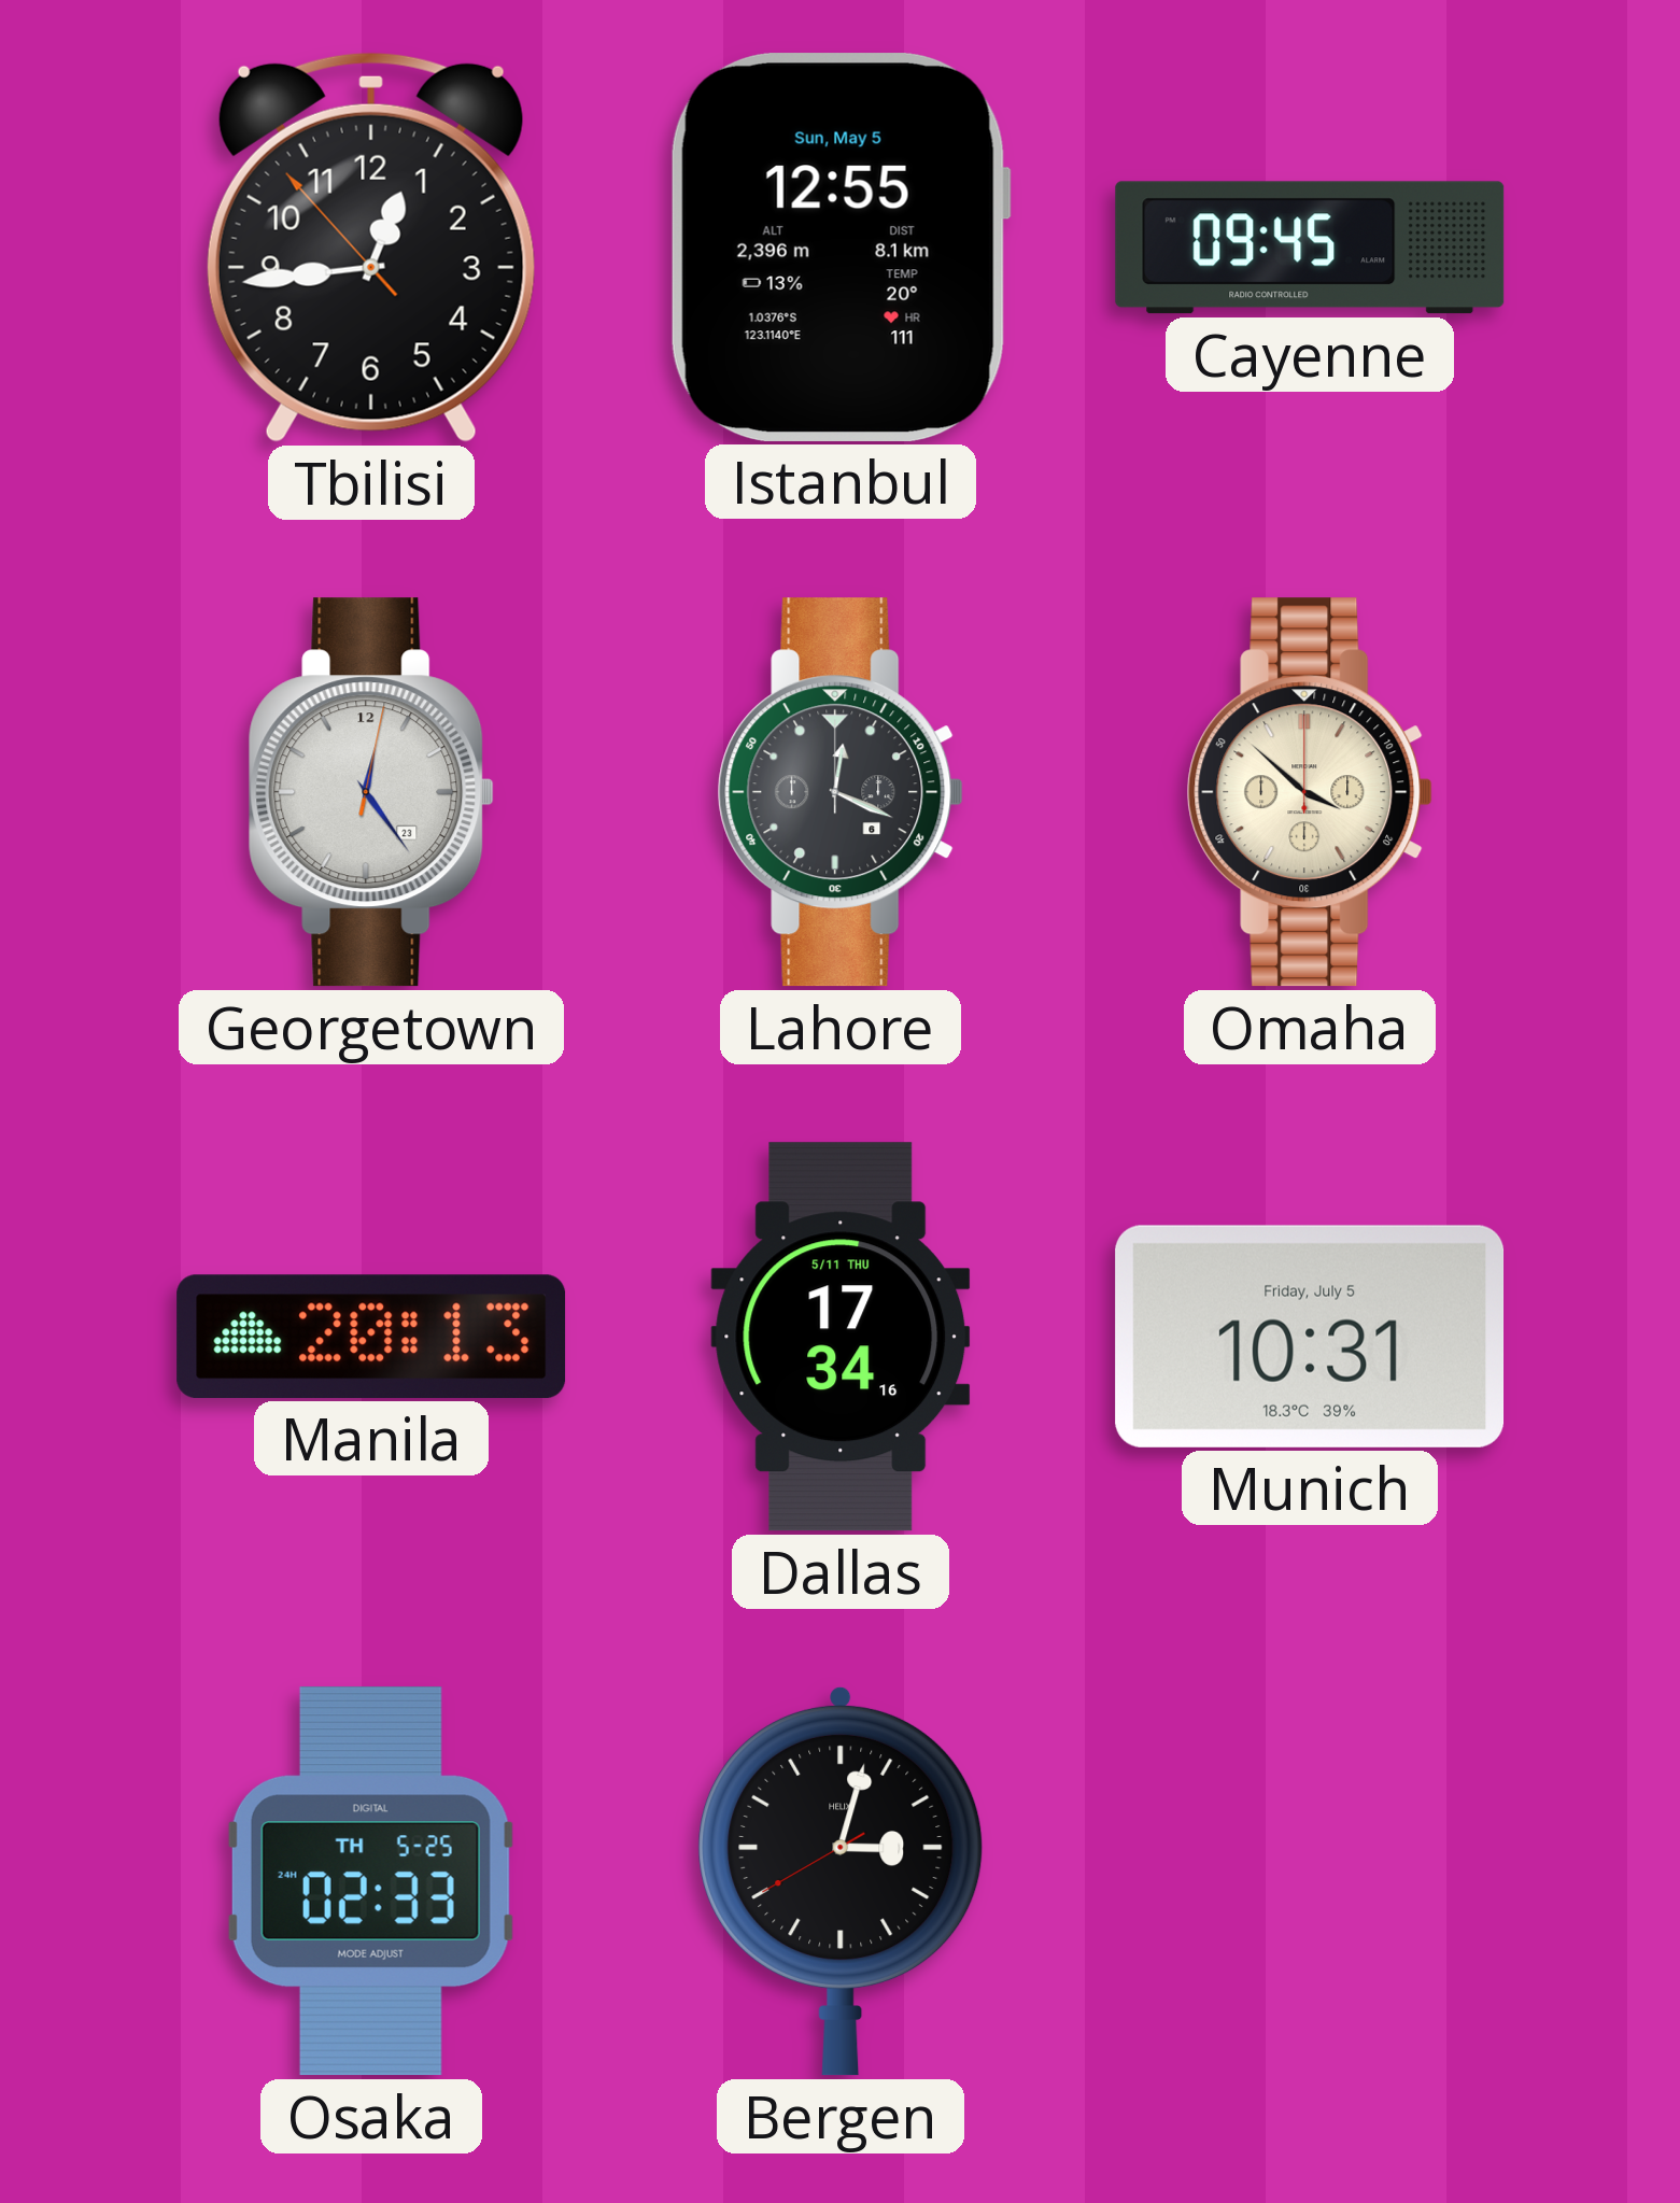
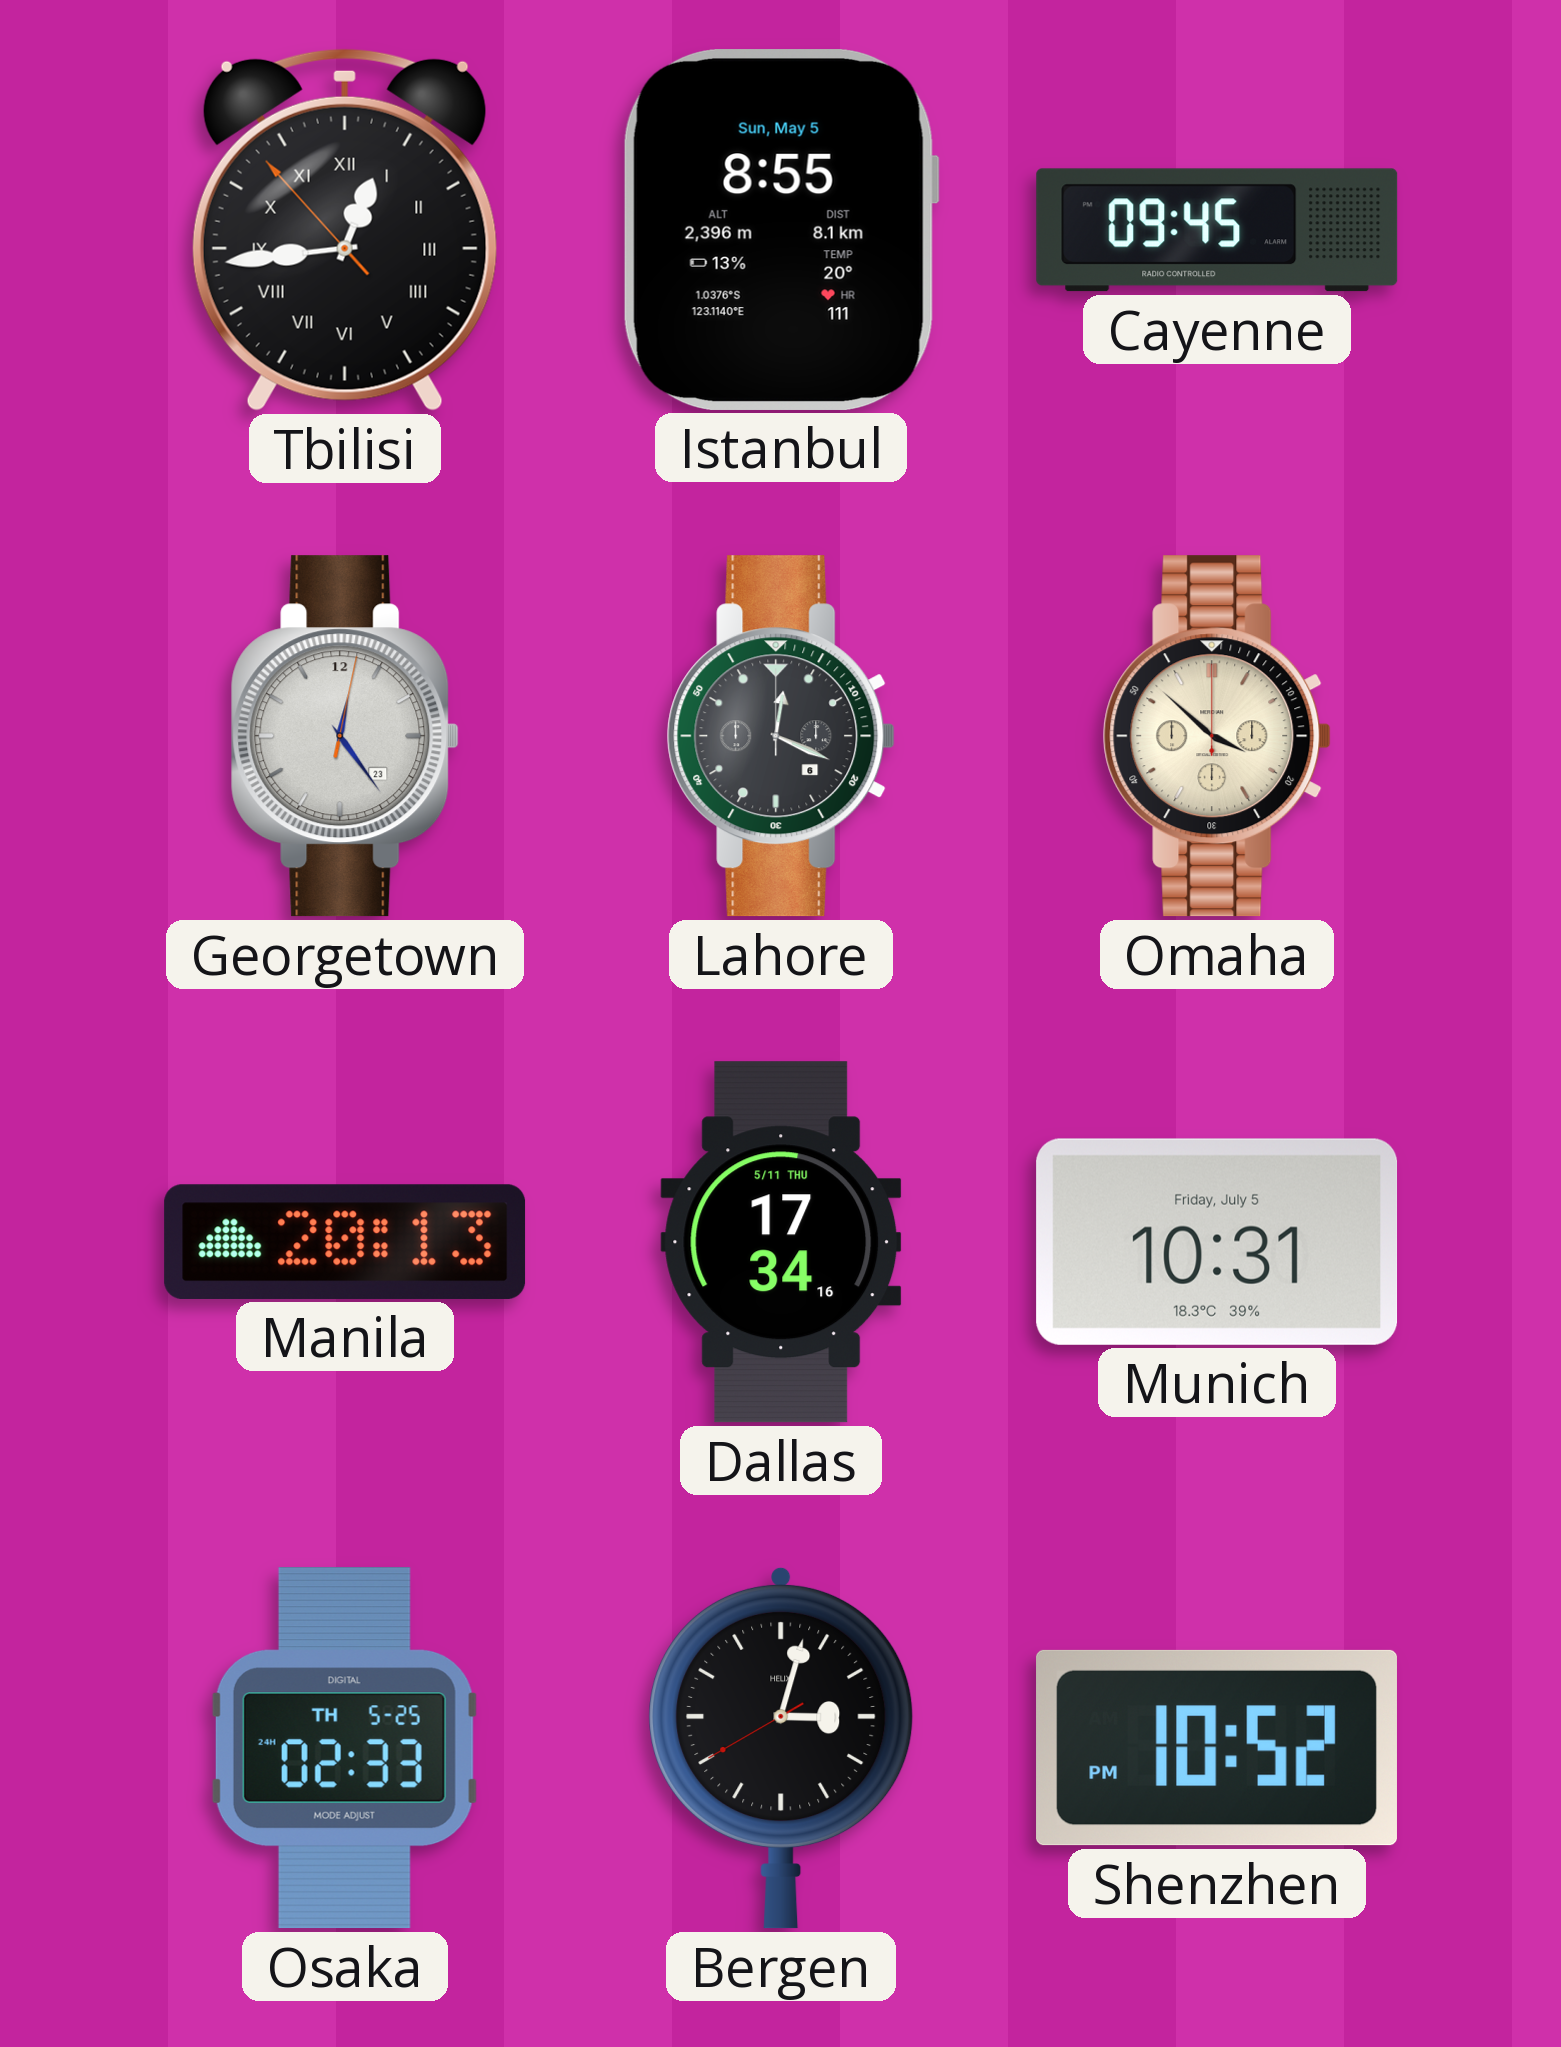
Tbilisi numerals: Arabic -> Roman
Istanbul: 12:55 -> 8:55
Shenzhen: none -> 10:52
